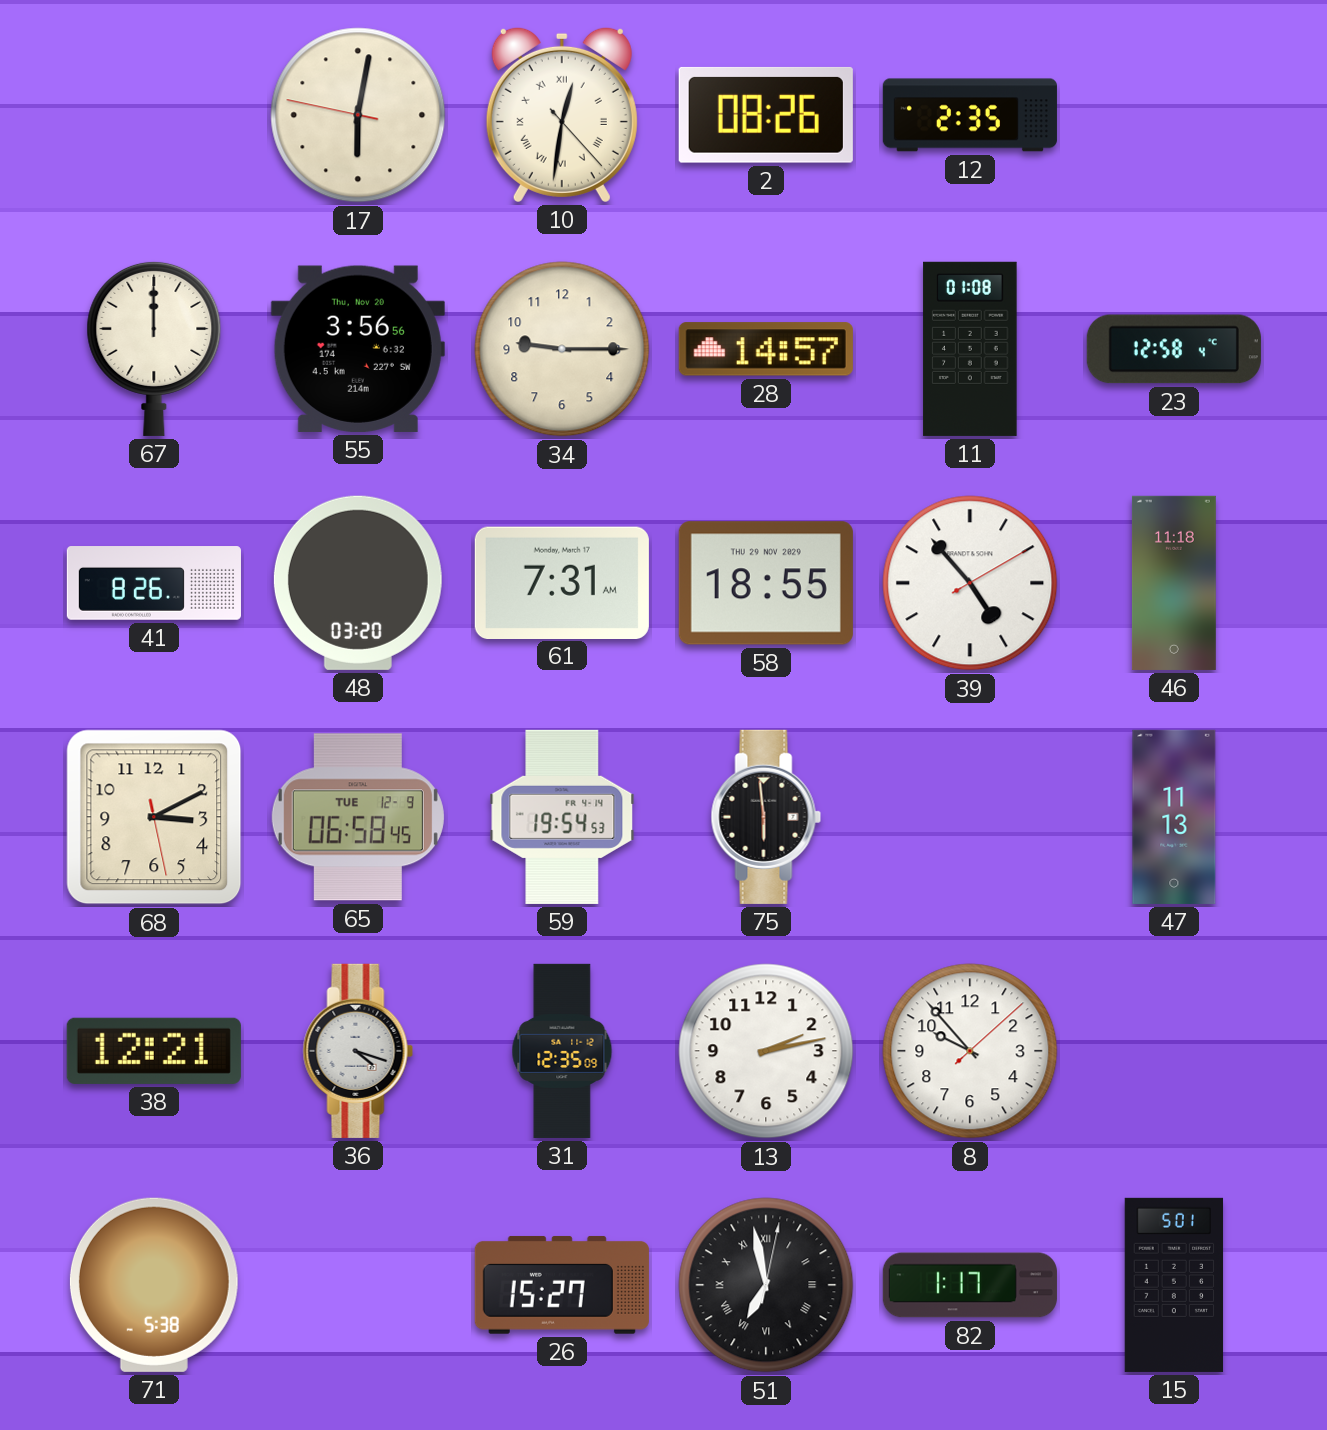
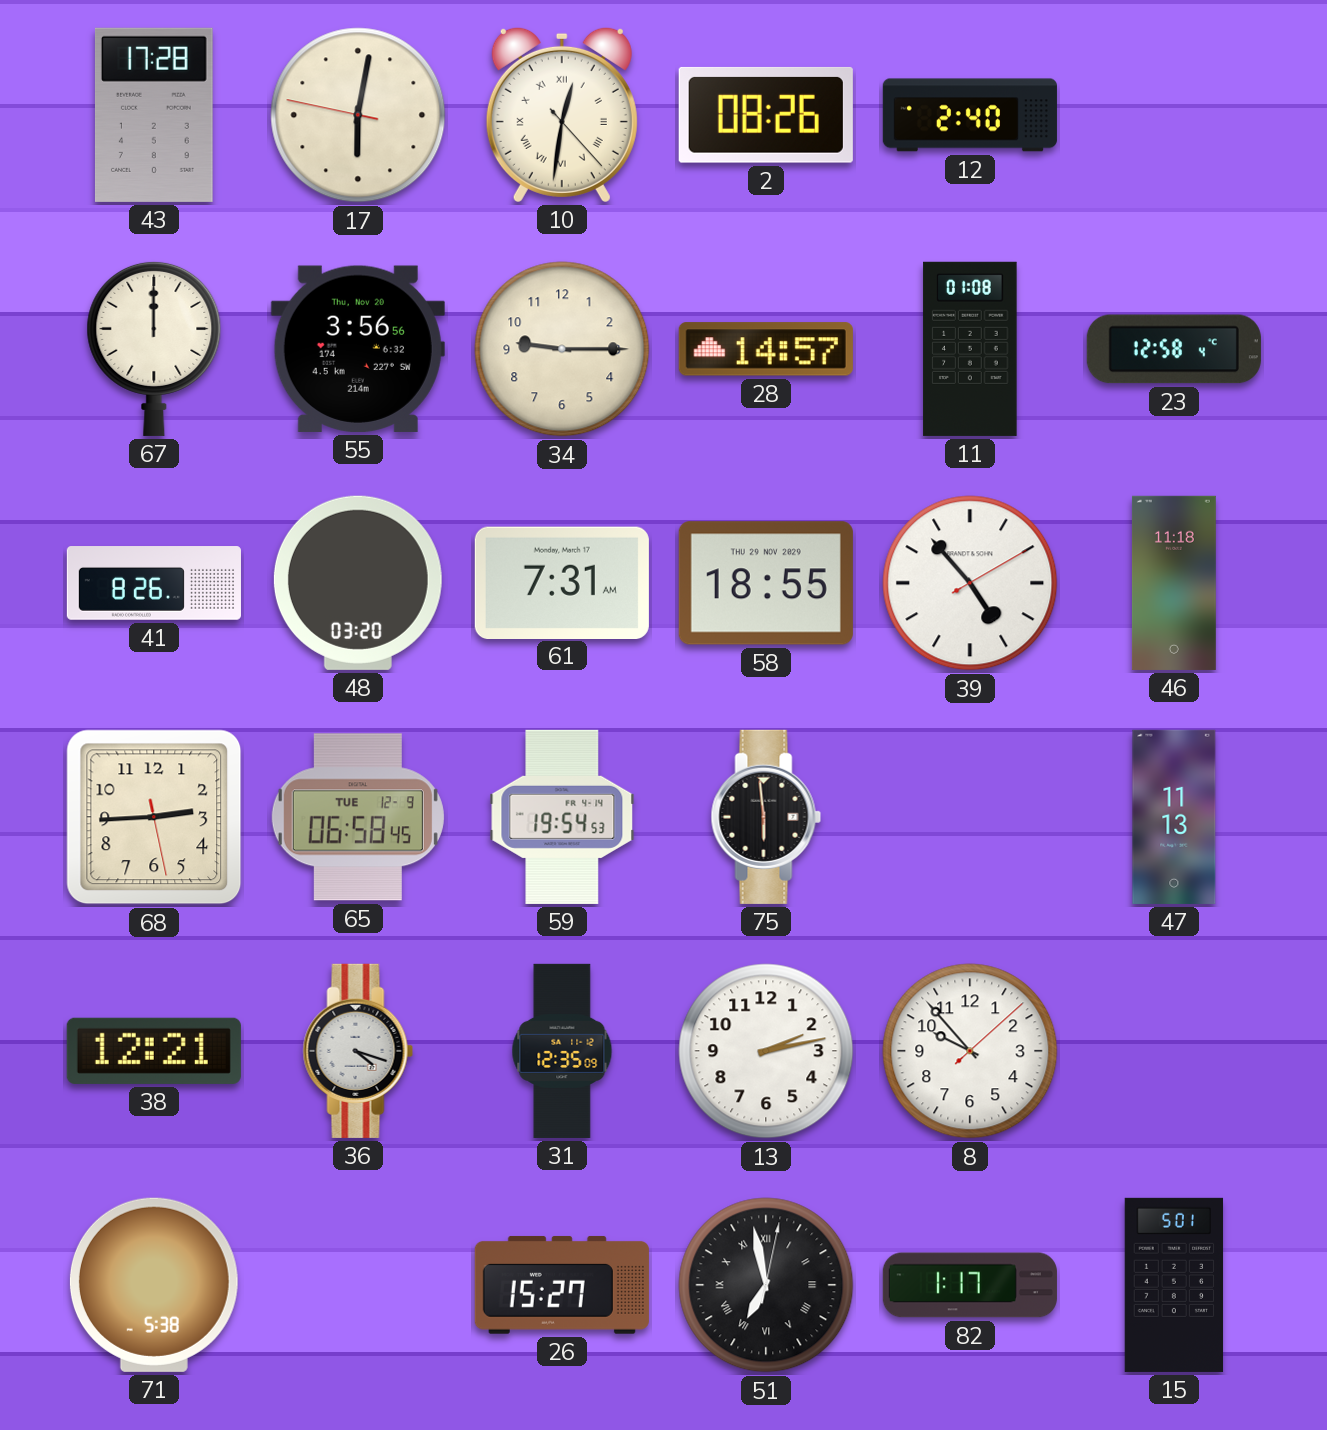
43: none -> 17:28
12: 2:35 -> 2:40
68: 3:10 -> 2:44
